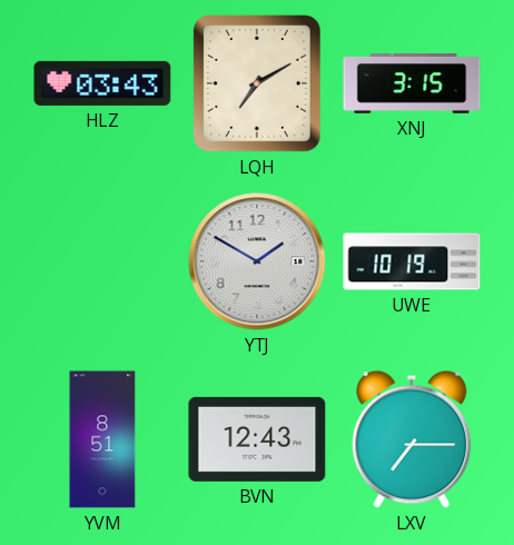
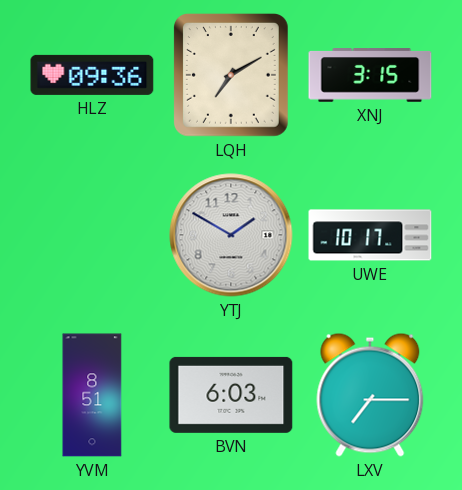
HLZ: 03:43 -> 09:36
UWE: 10:19 -> 10:17
BVN: 12:43 -> 6:03
